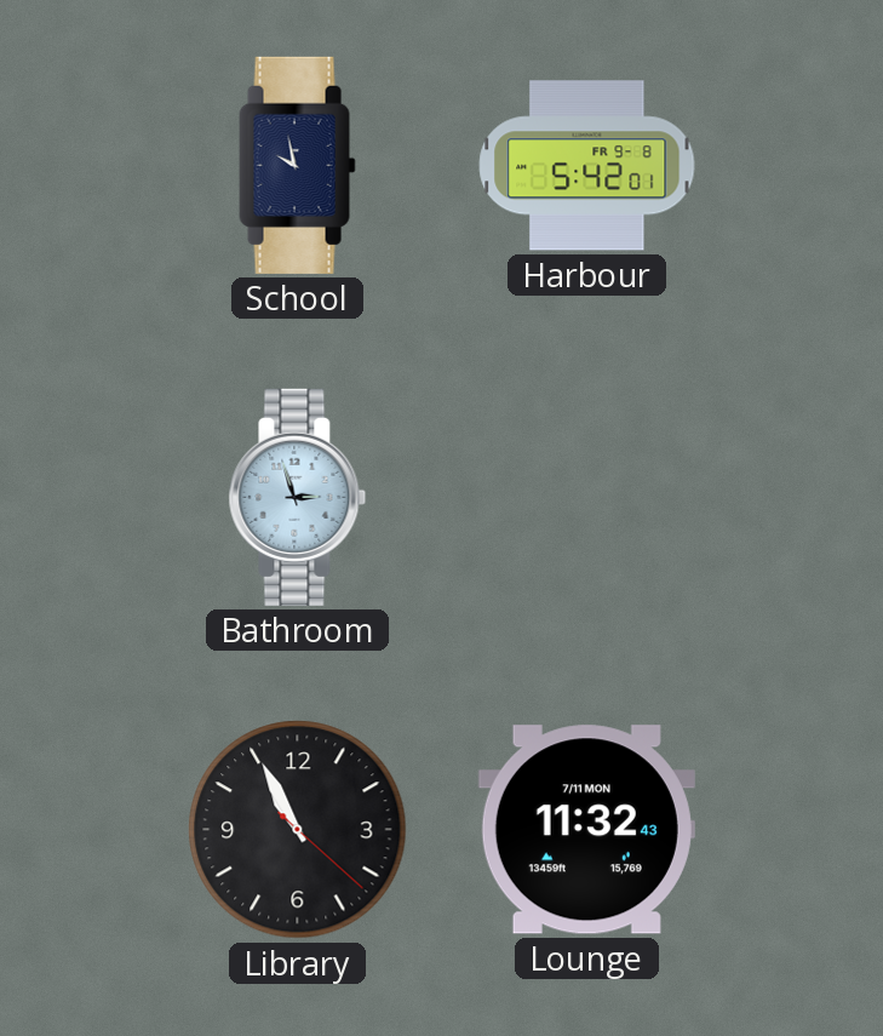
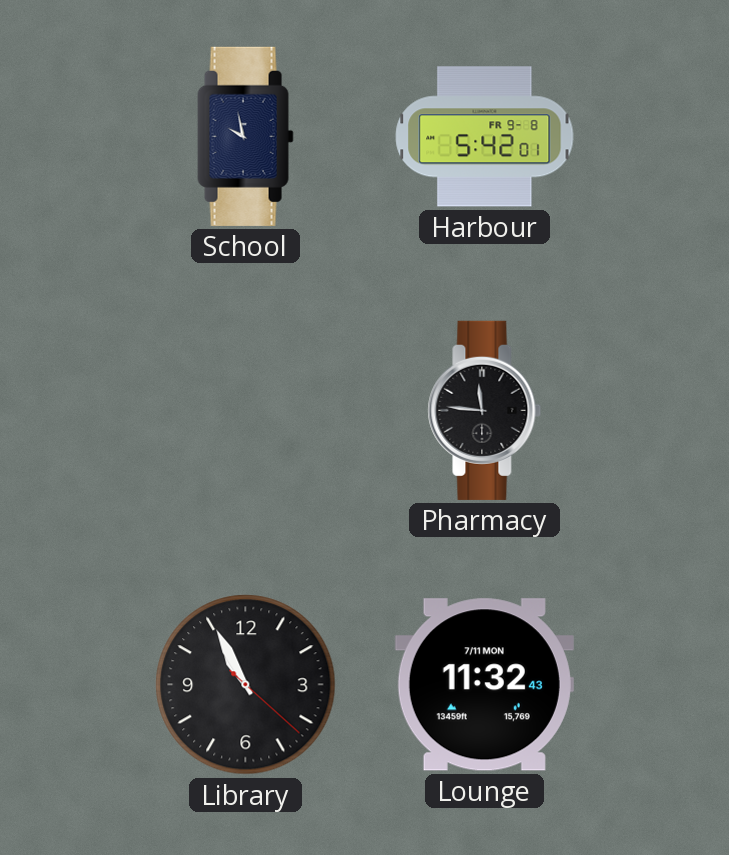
Bathroom: 2:57 -> none
Pharmacy: none -> 11:46
